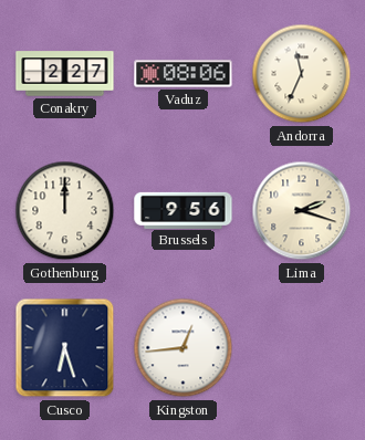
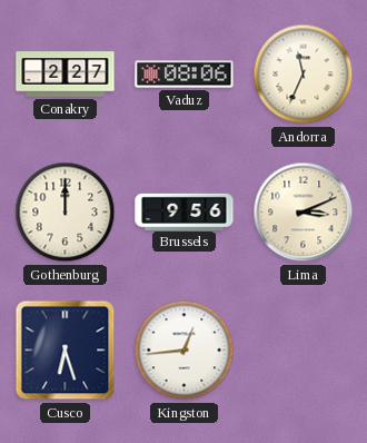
Lima: 2:18 -> 3:11
